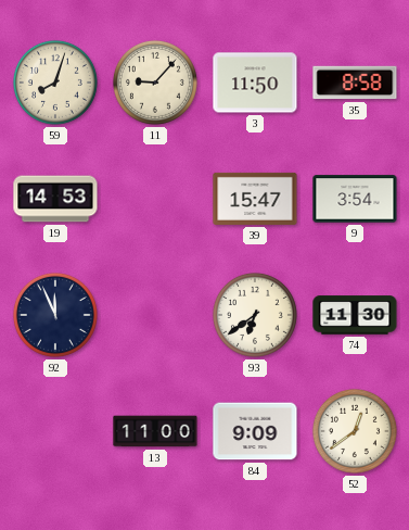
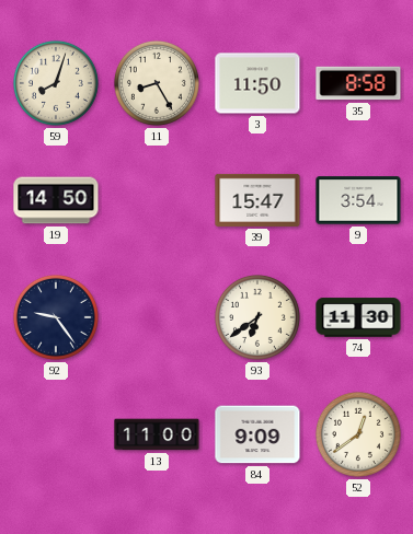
11: 9:07 -> 8:25
19: 14:53 -> 14:50
92: 11:56 -> 9:24
